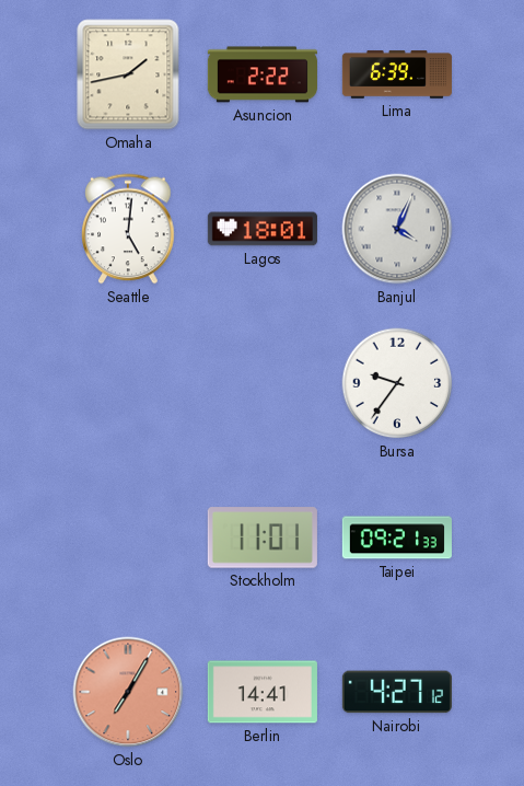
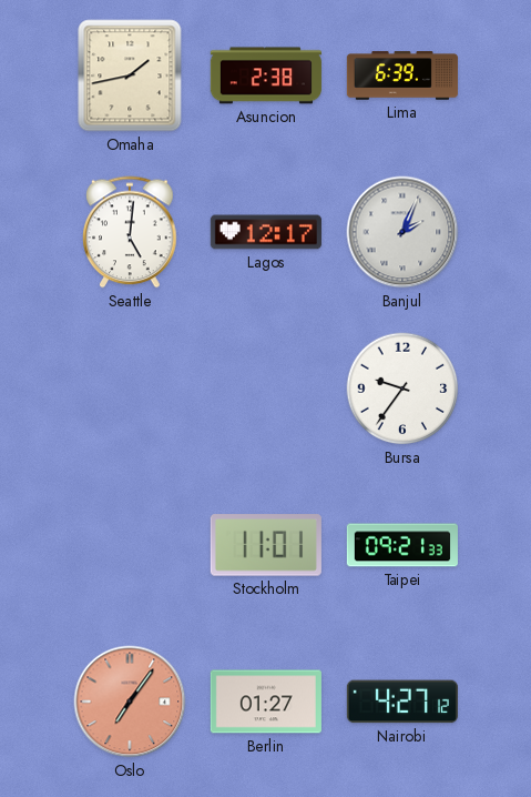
Asuncion: 2:22 -> 2:38
Lagos: 18:01 -> 12:17
Banjul: 4:04 -> 2:04
Oslo: 7:05 -> 7:06
Berlin: 14:41 -> 01:27
